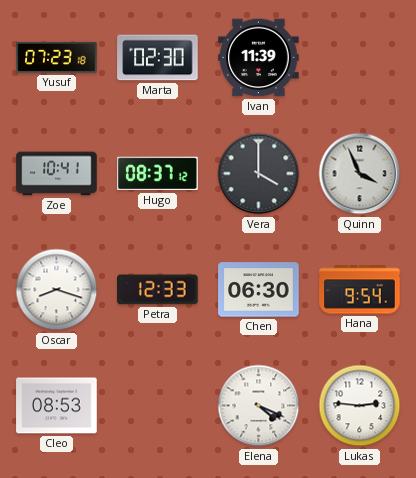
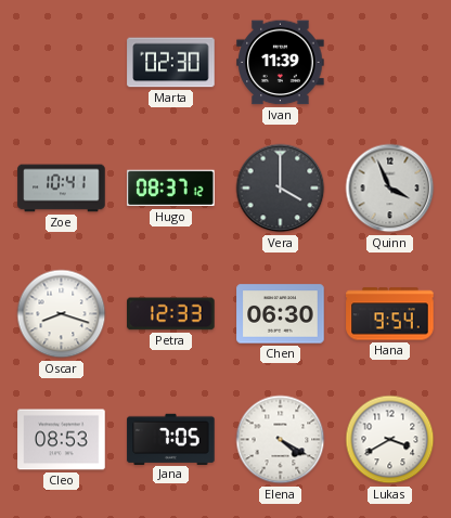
Yusuf: 07:23 -> none
Jana: none -> 7:05
Elena: 4:19 -> 4:20
Lukas: 2:46 -> 3:40
